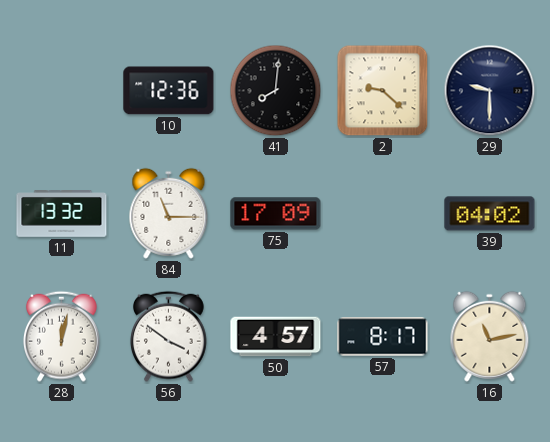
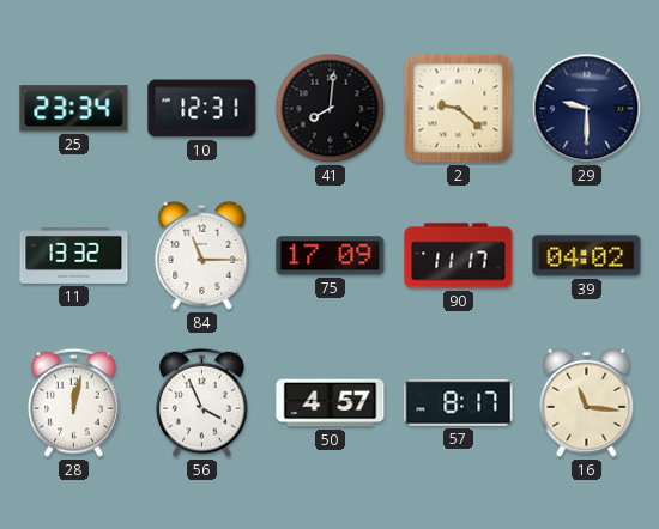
25: none -> 23:34
10: 12:36 -> 12:31
90: none -> 11:17
56: 3:51 -> 3:56
16: 11:13 -> 11:16
